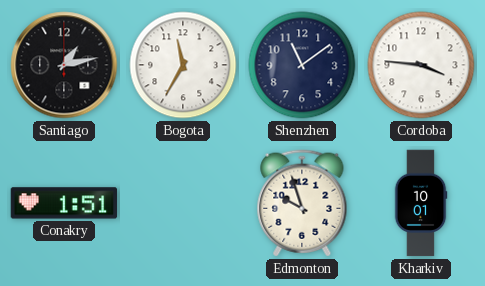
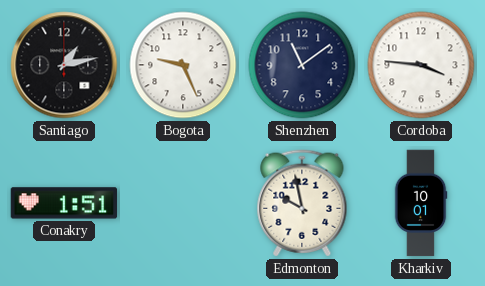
Bogota: 11:35 -> 9:26
Edmonton: 9:57 -> 9:58
